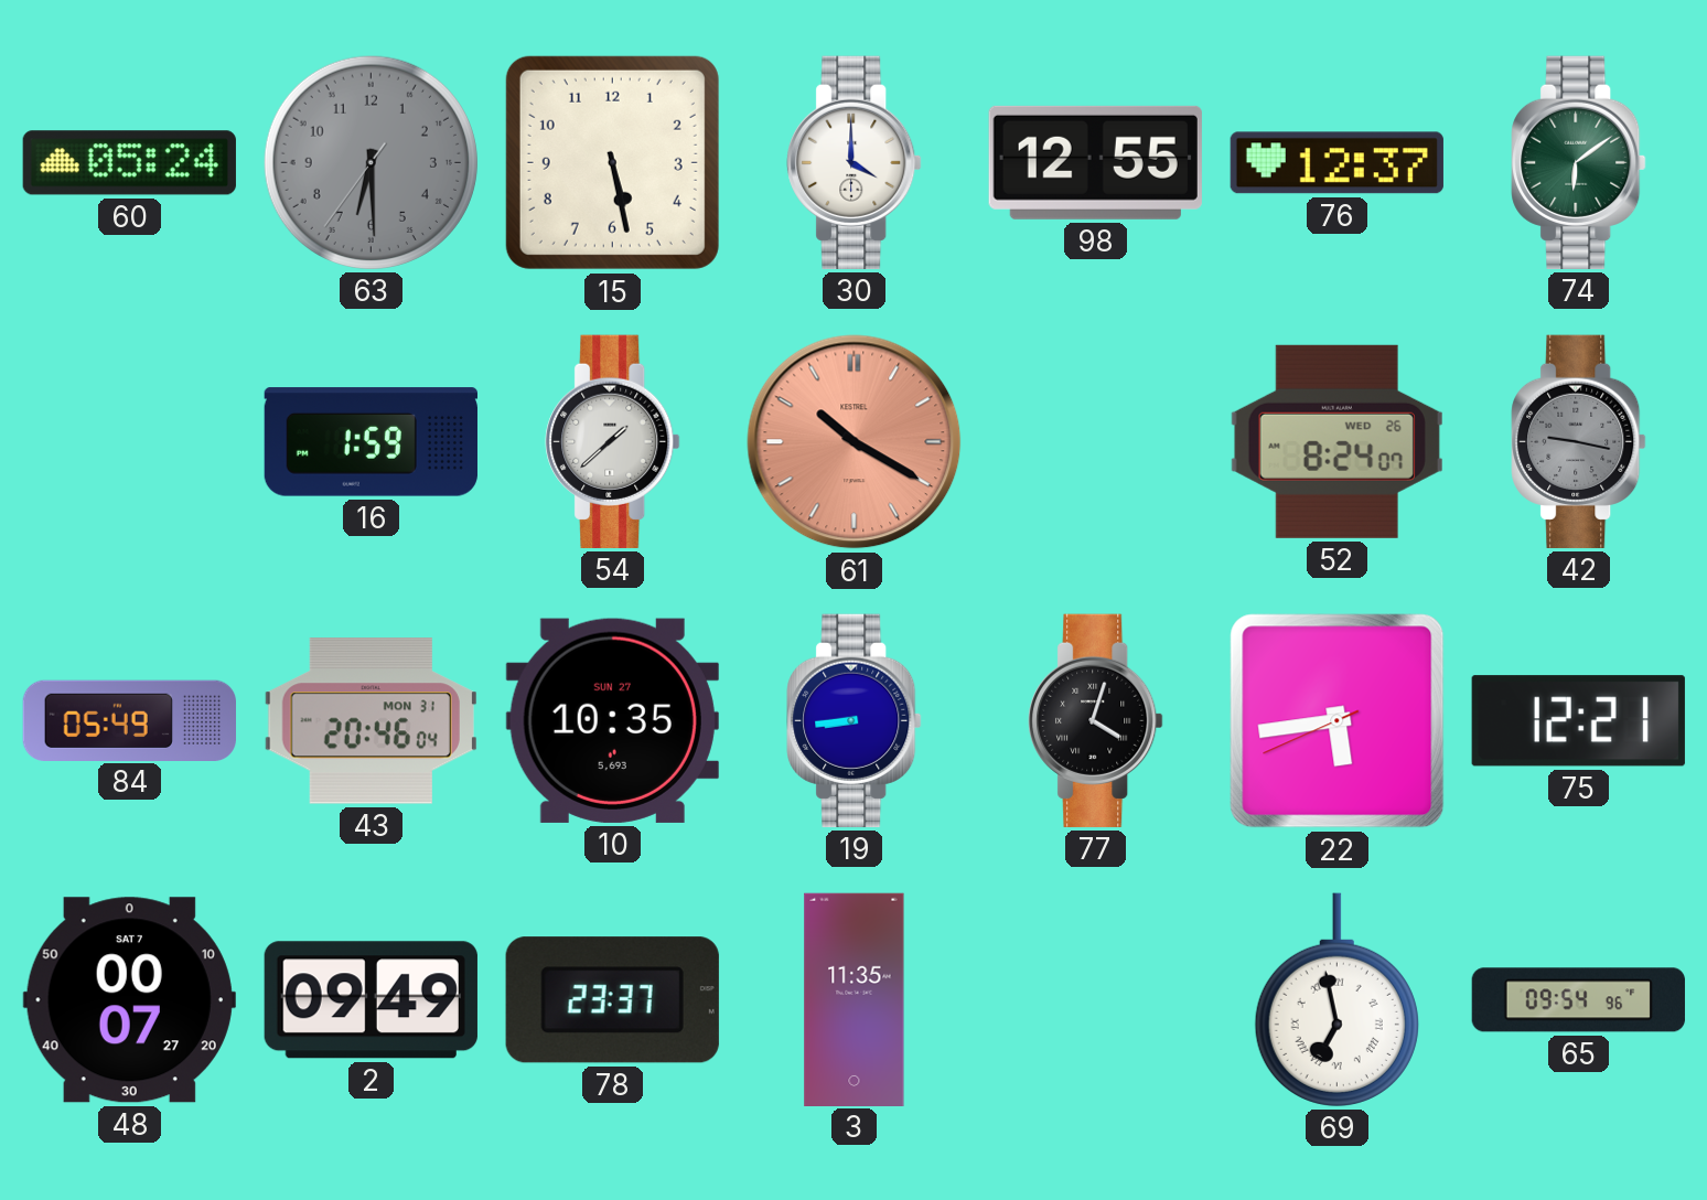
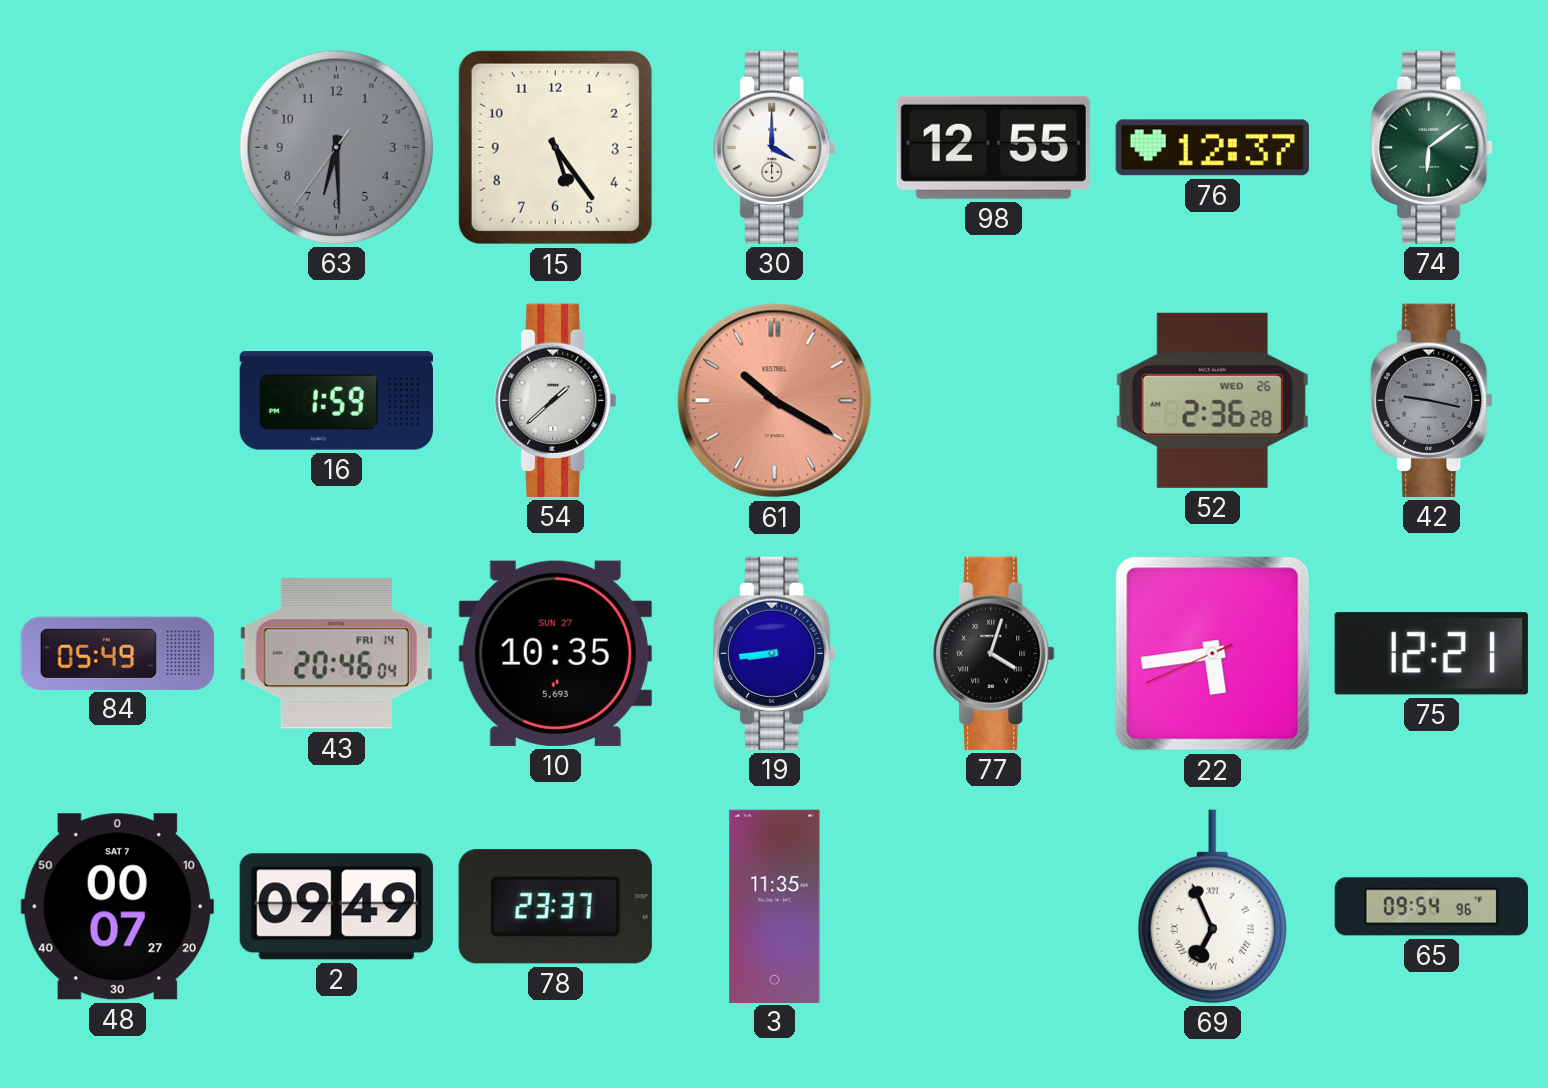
60: 05:24 -> none
15: 5:28 -> 5:24
52: 8:24 -> 2:36
43 date: MON 31 -> FRI 14
69: 6:58 -> 6:56
